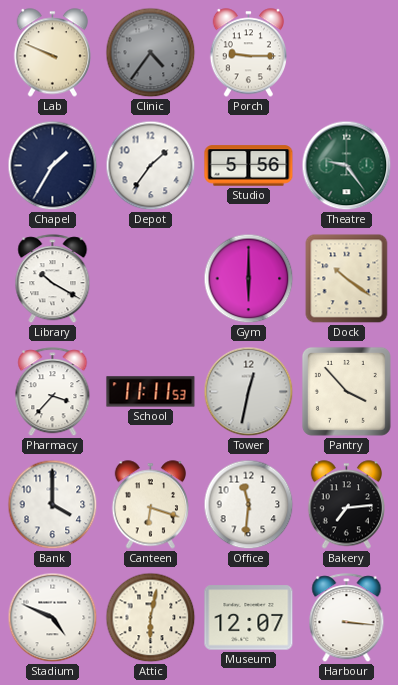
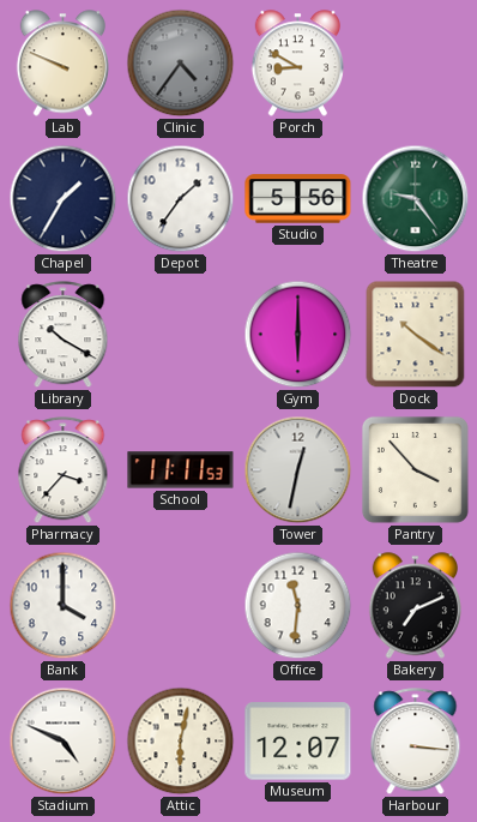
Porch: 9:15 -> 8:50
Canteen: 6:18 -> none
Bakery: 7:14 -> 7:11
